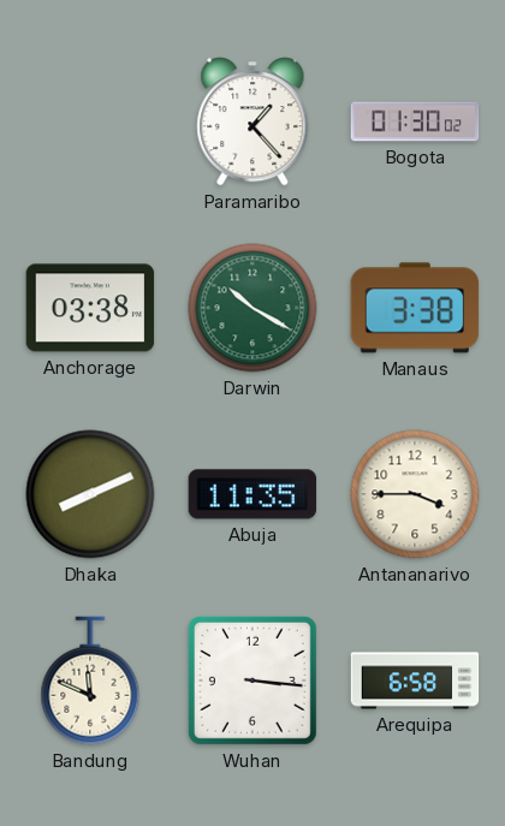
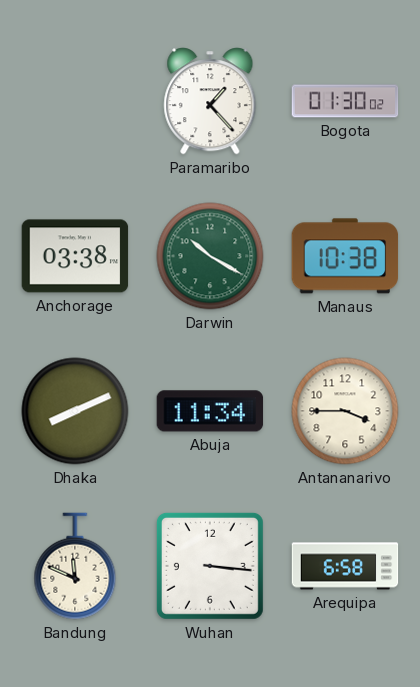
Manaus: 3:38 -> 10:38
Abuja: 11:35 -> 11:34
